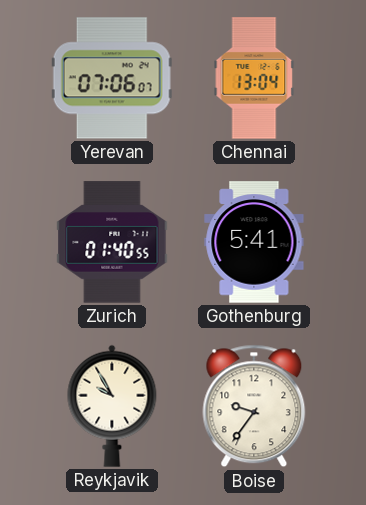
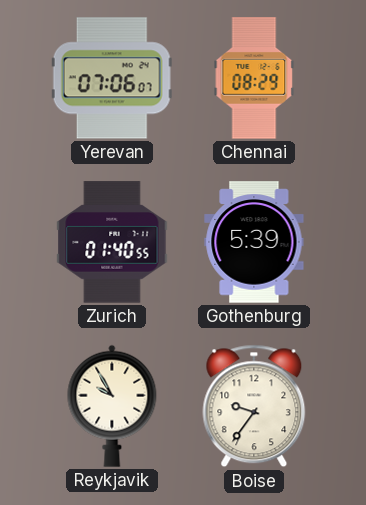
Chennai: 13:04 -> 08:29
Gothenburg: 5:41 -> 5:39
